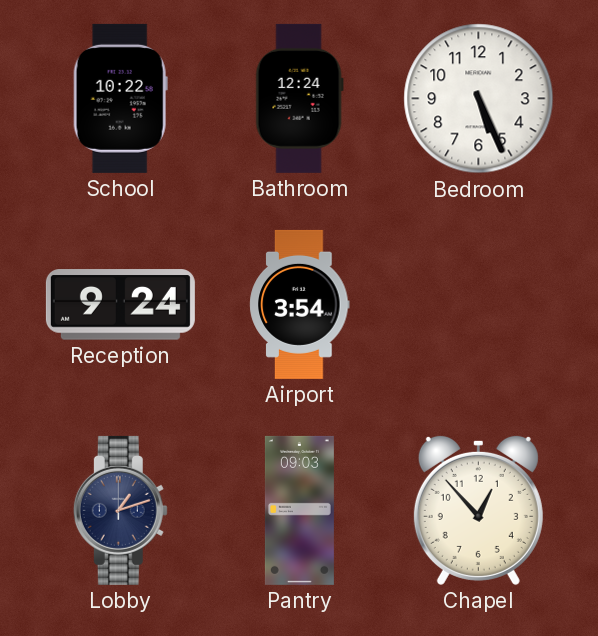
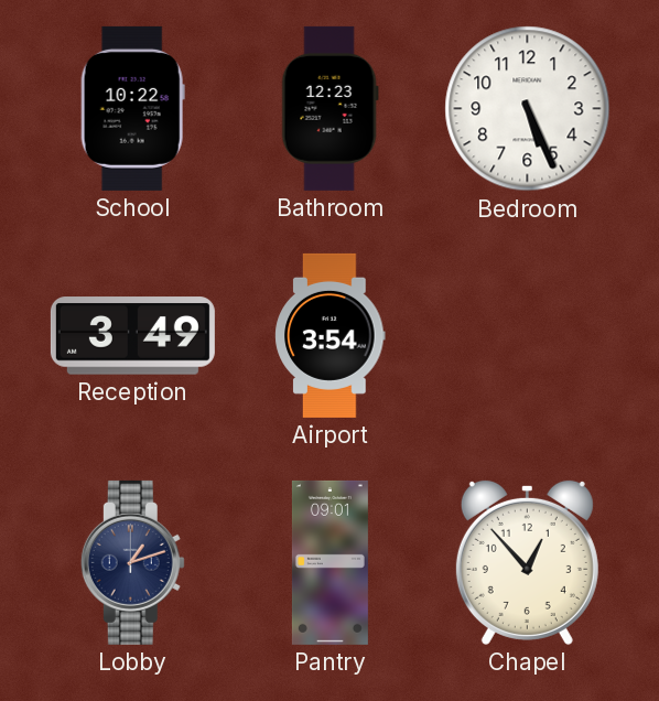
Bathroom: 12:24 -> 12:23
Reception: 9:24 -> 3:49
Pantry: 09:03 -> 09:01
